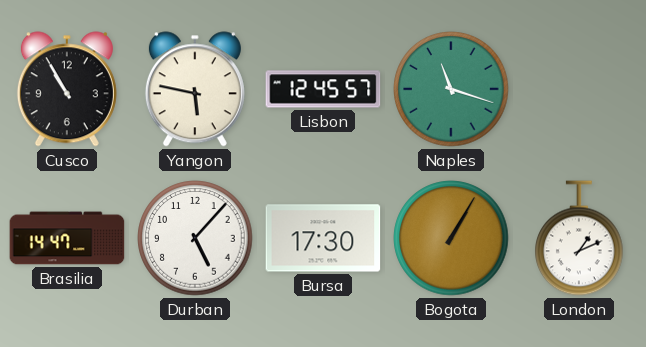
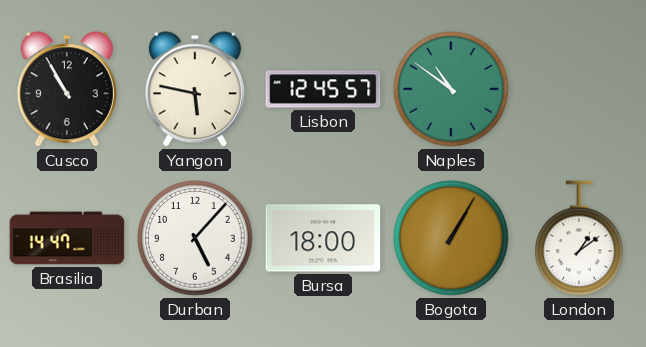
Naples: 11:18 -> 10:51
Bursa: 17:30 -> 18:00
London: 1:11 -> 1:09
